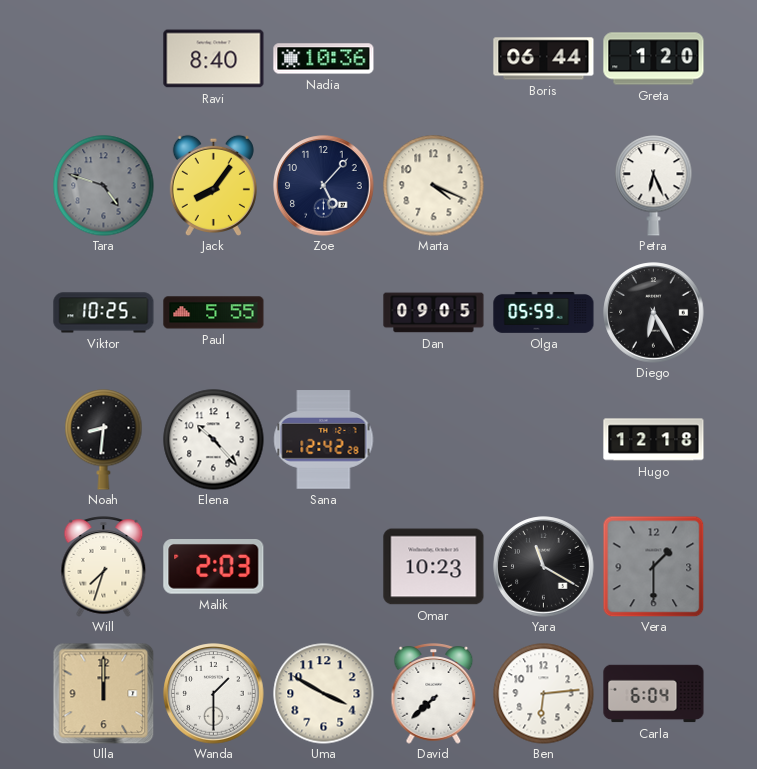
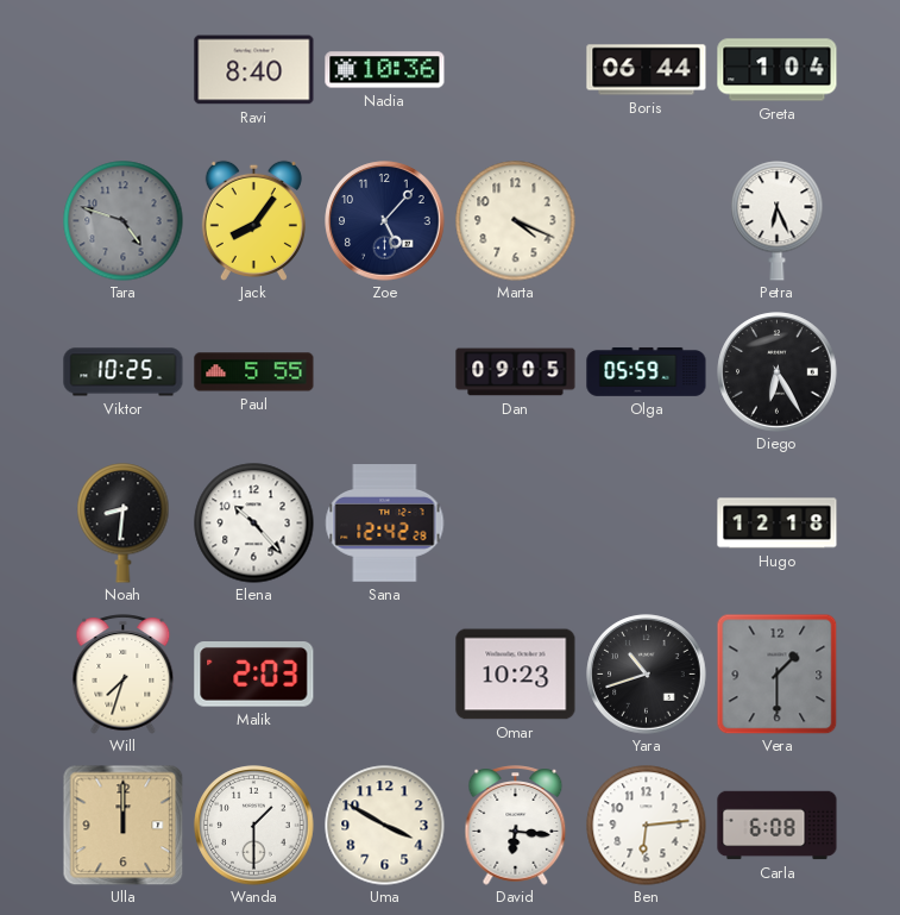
Greta: 1:20 -> 1:04
Yara: 11:20 -> 10:42
David: 7:38 -> 6:16
Carla: 6:04 -> 6:08
